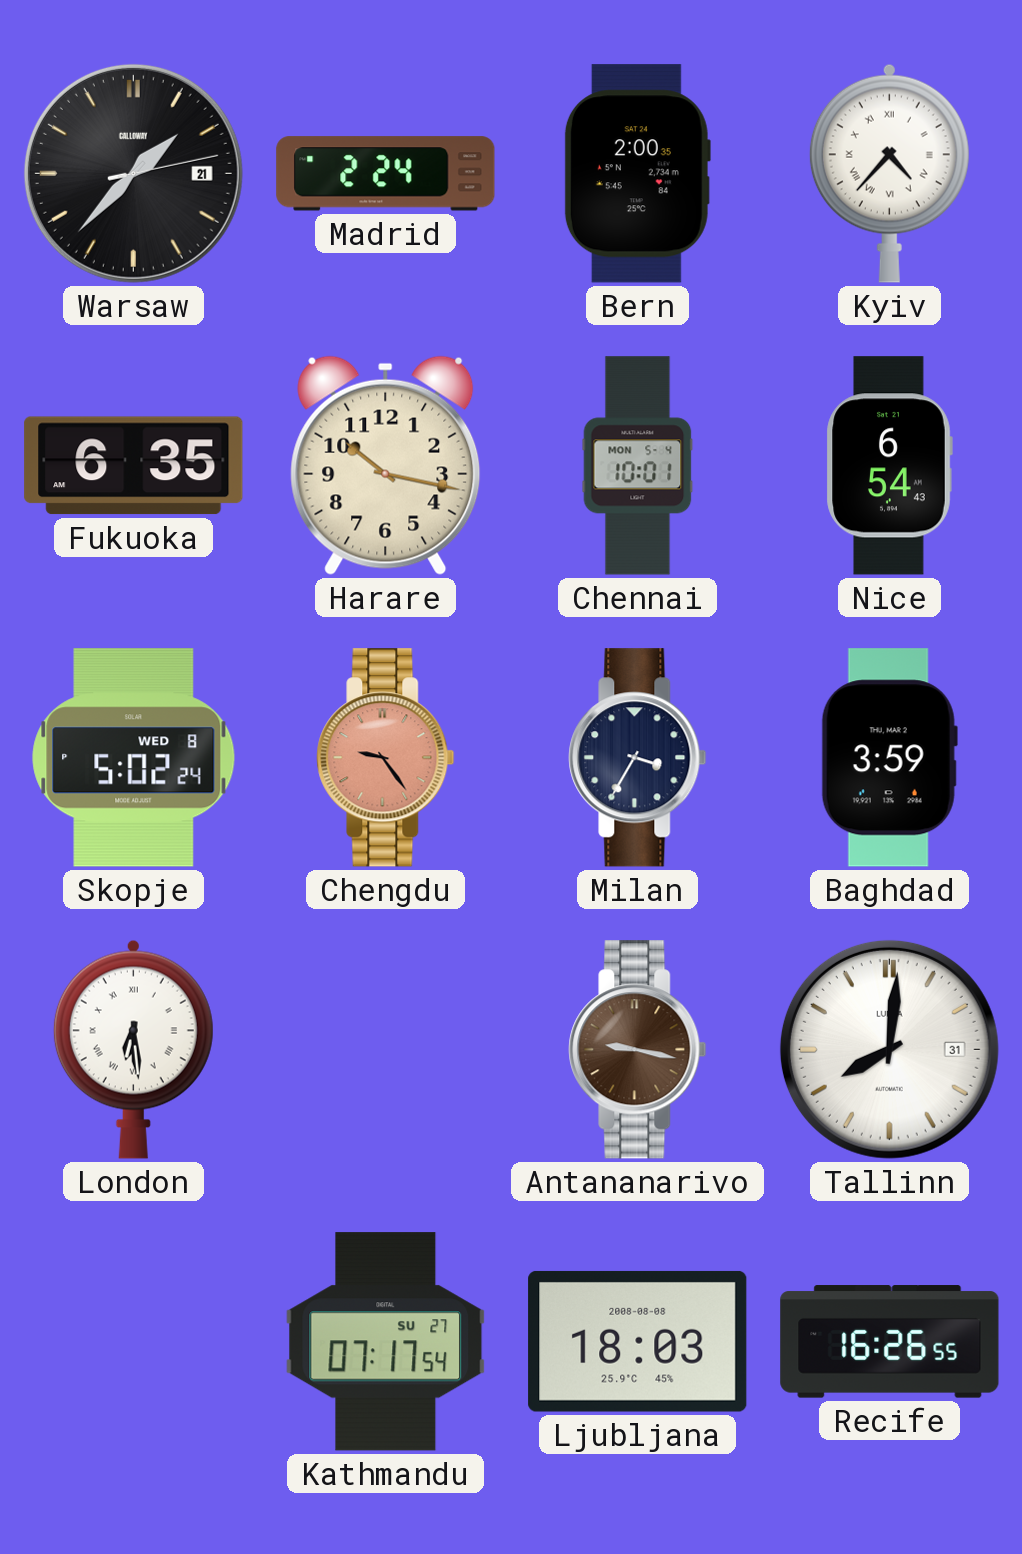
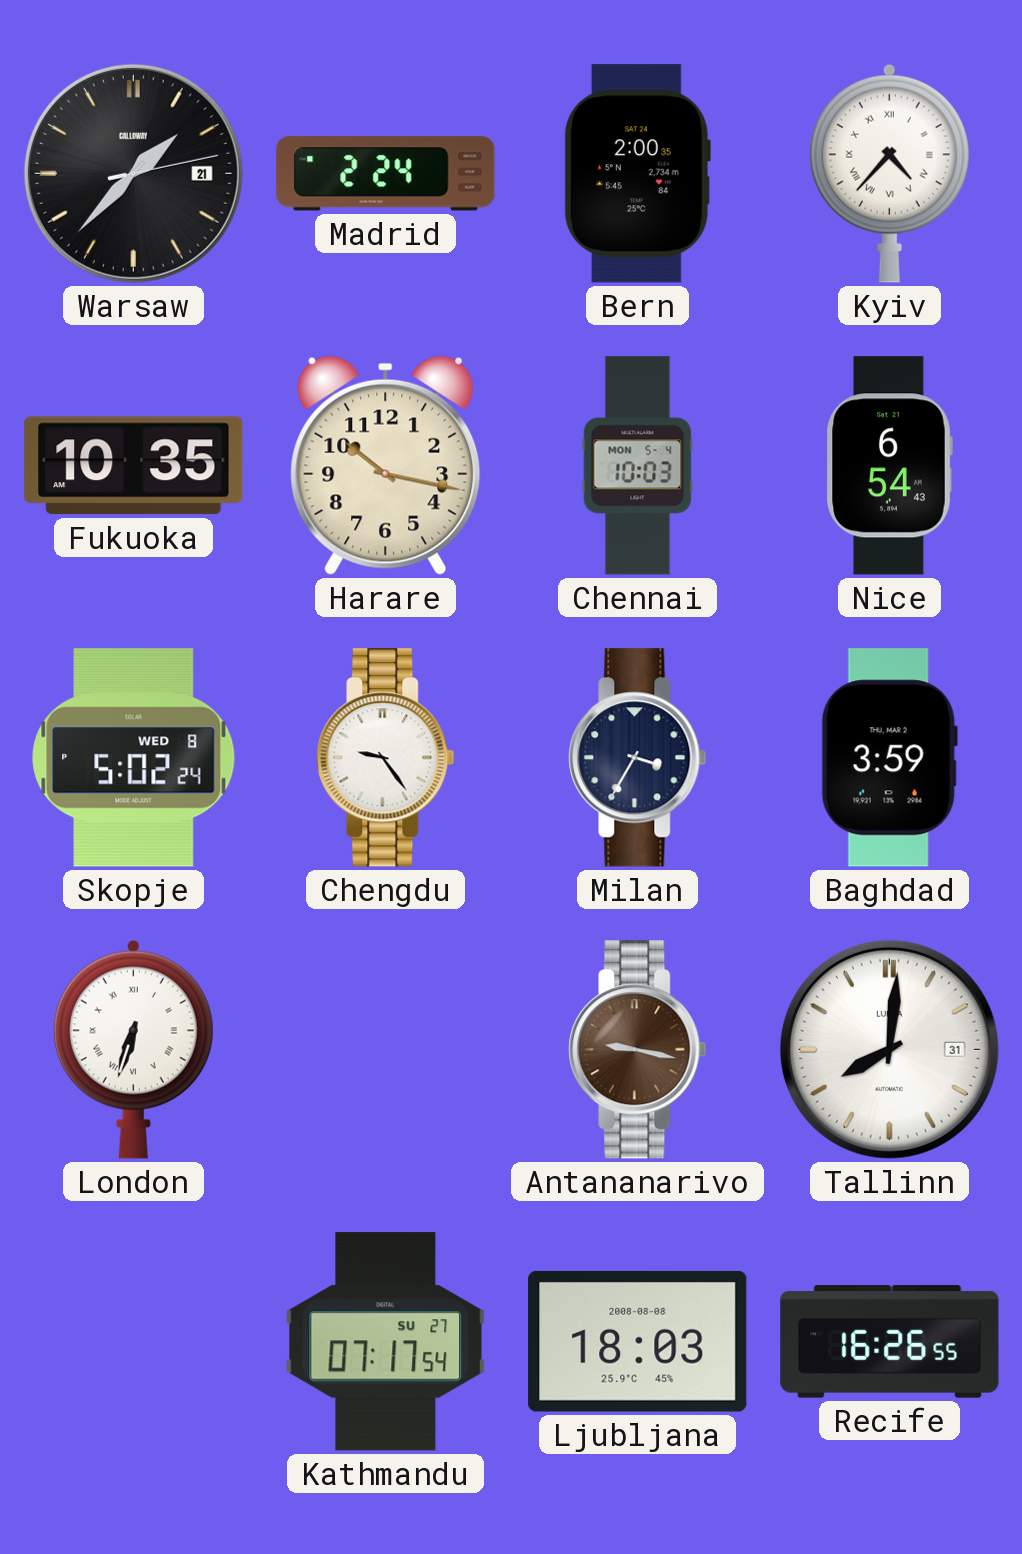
Fukuoka: 6:35 -> 10:35
Chennai: 10:01 -> 10:03
Chengdu dial: salmon -> white
London: 6:29 -> 6:33
